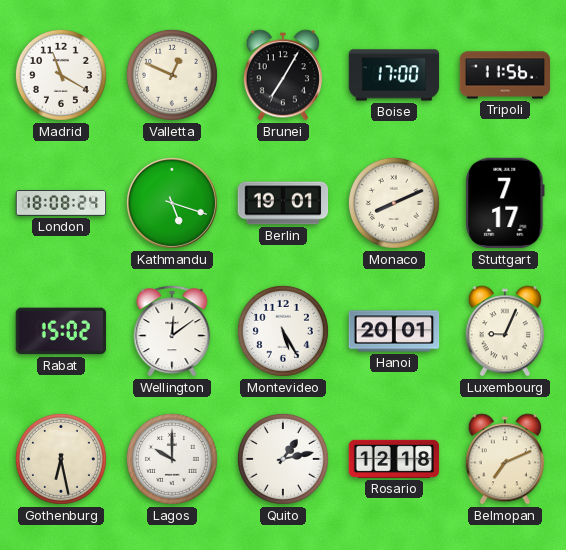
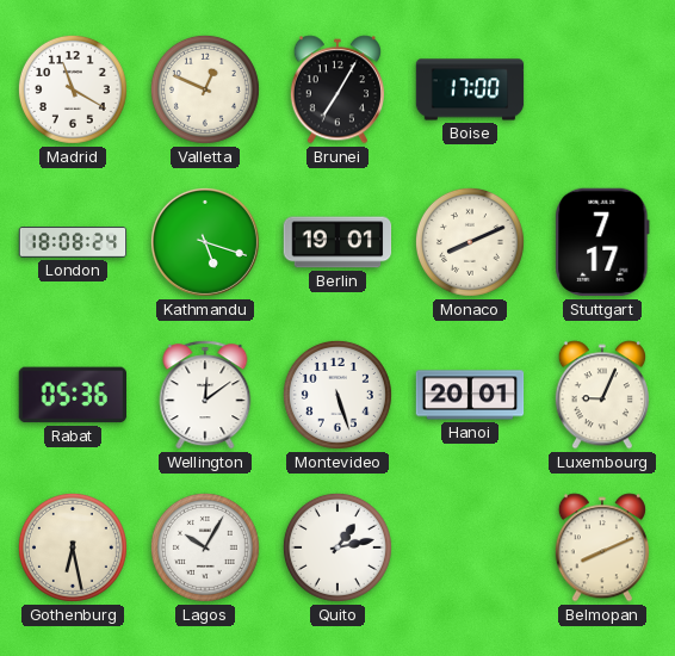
Tripoli: 11:56 -> none
Rabat: 15:02 -> 05:36
Montevideo: 5:25 -> 5:27
Lagos: 10:00 -> 10:05
Rosario: 12:18 -> none
Belmopan: 7:11 -> 8:11
